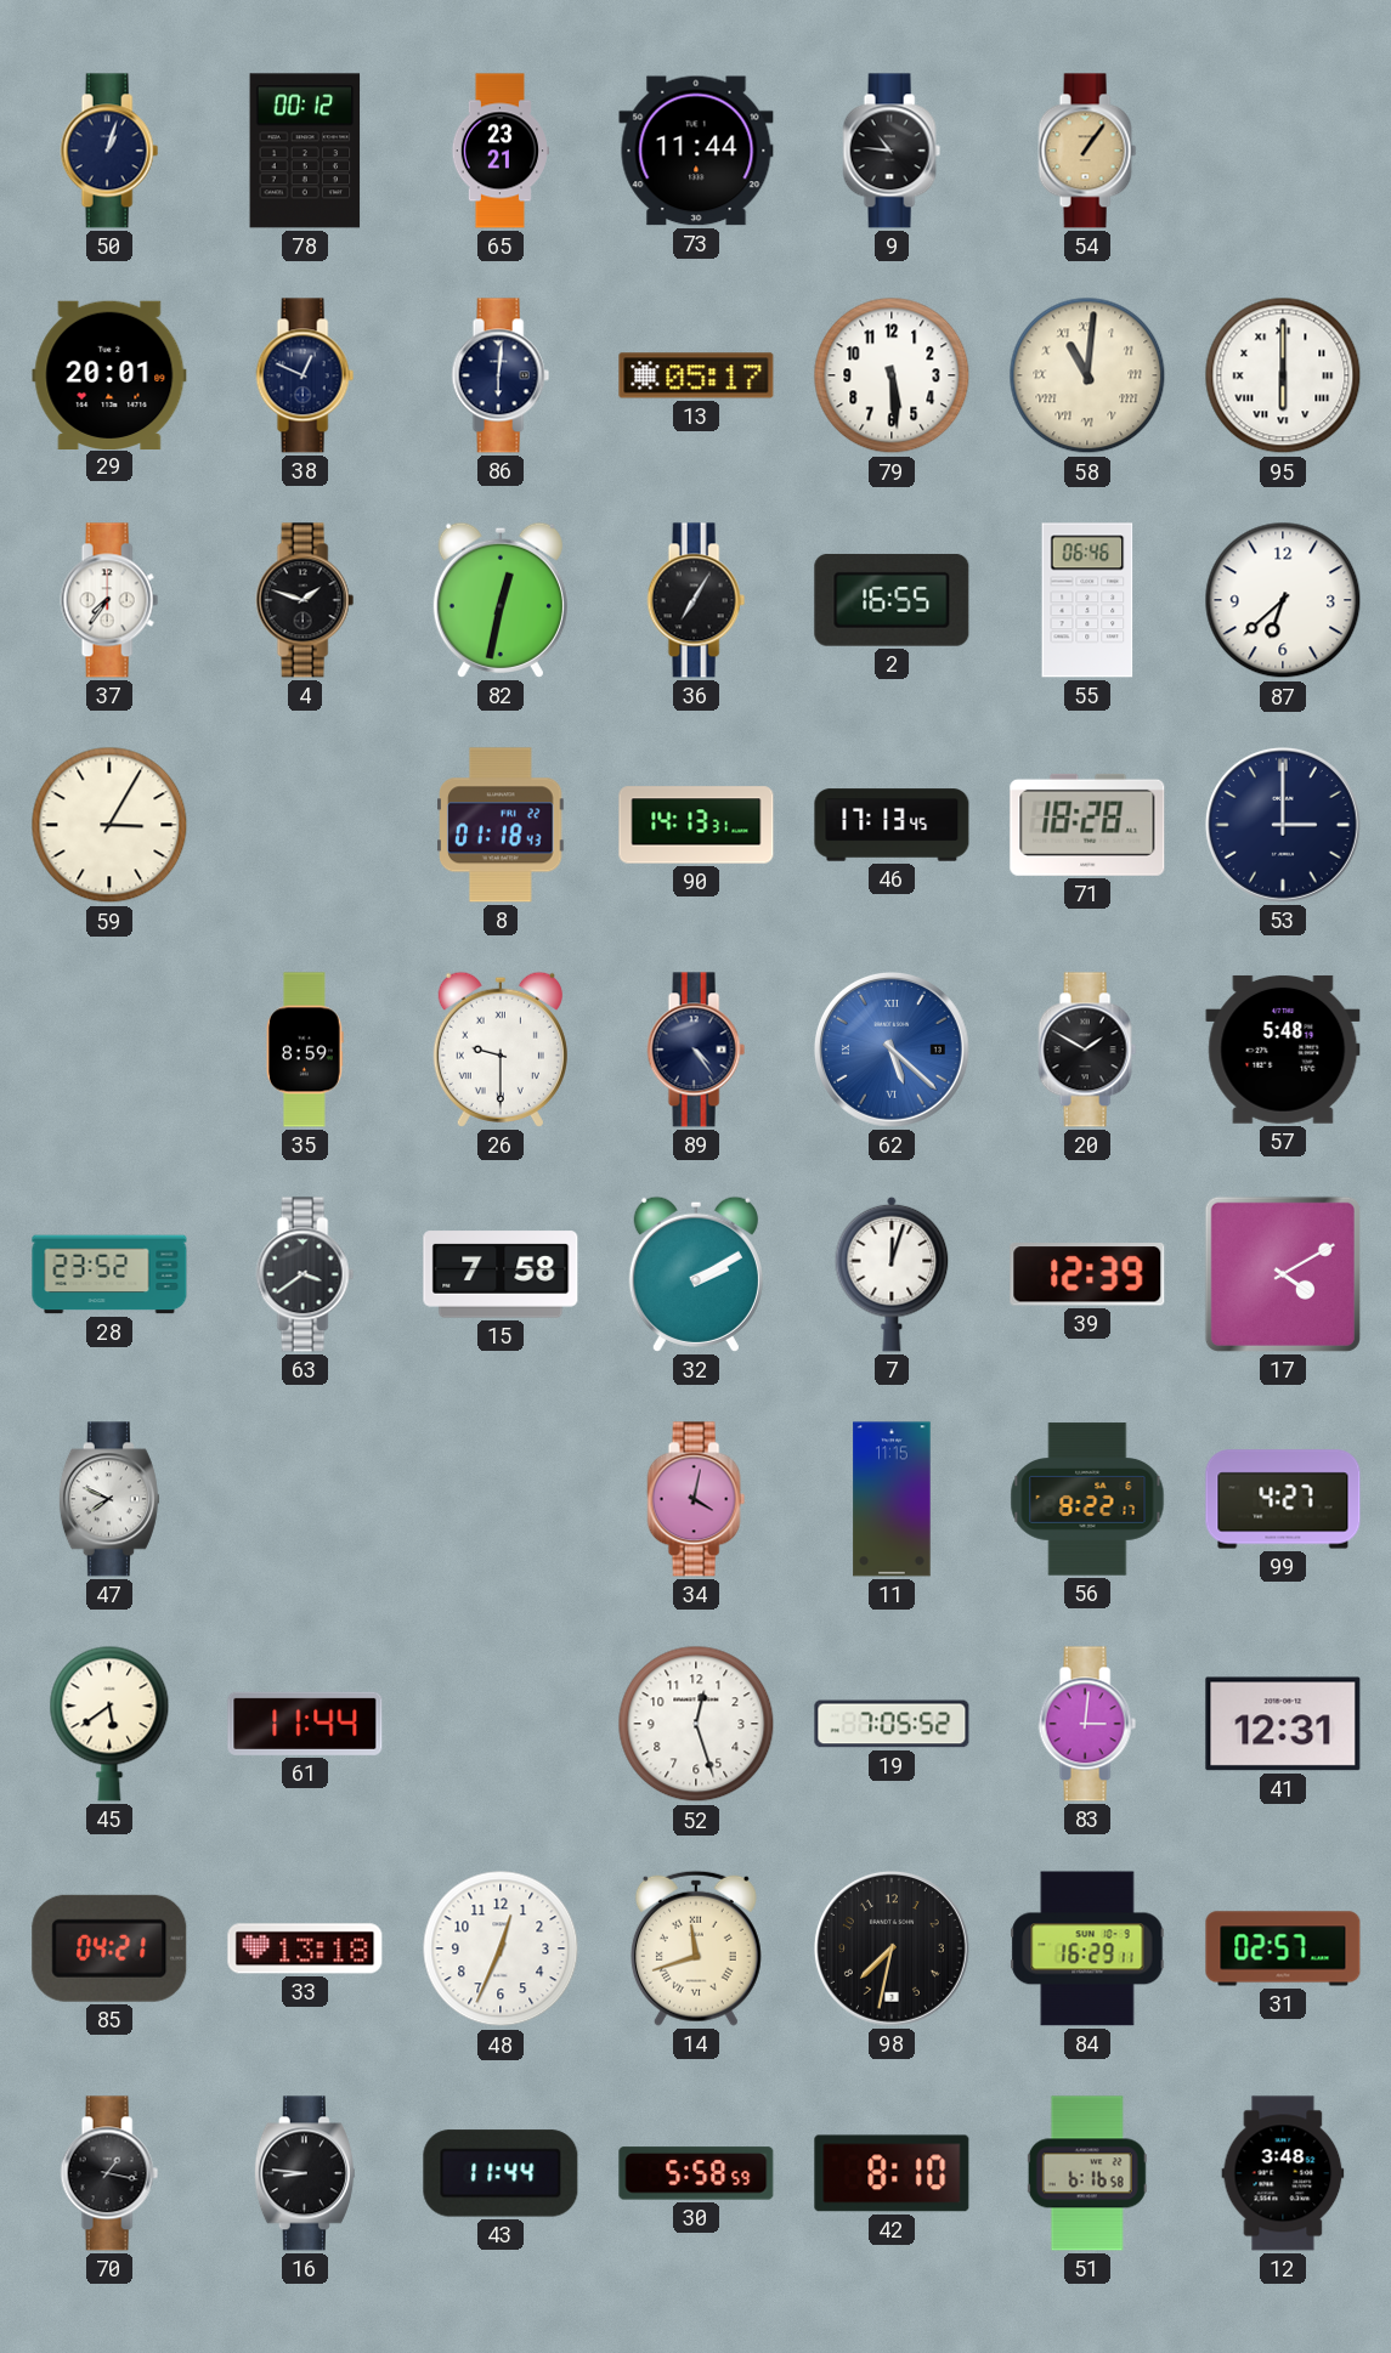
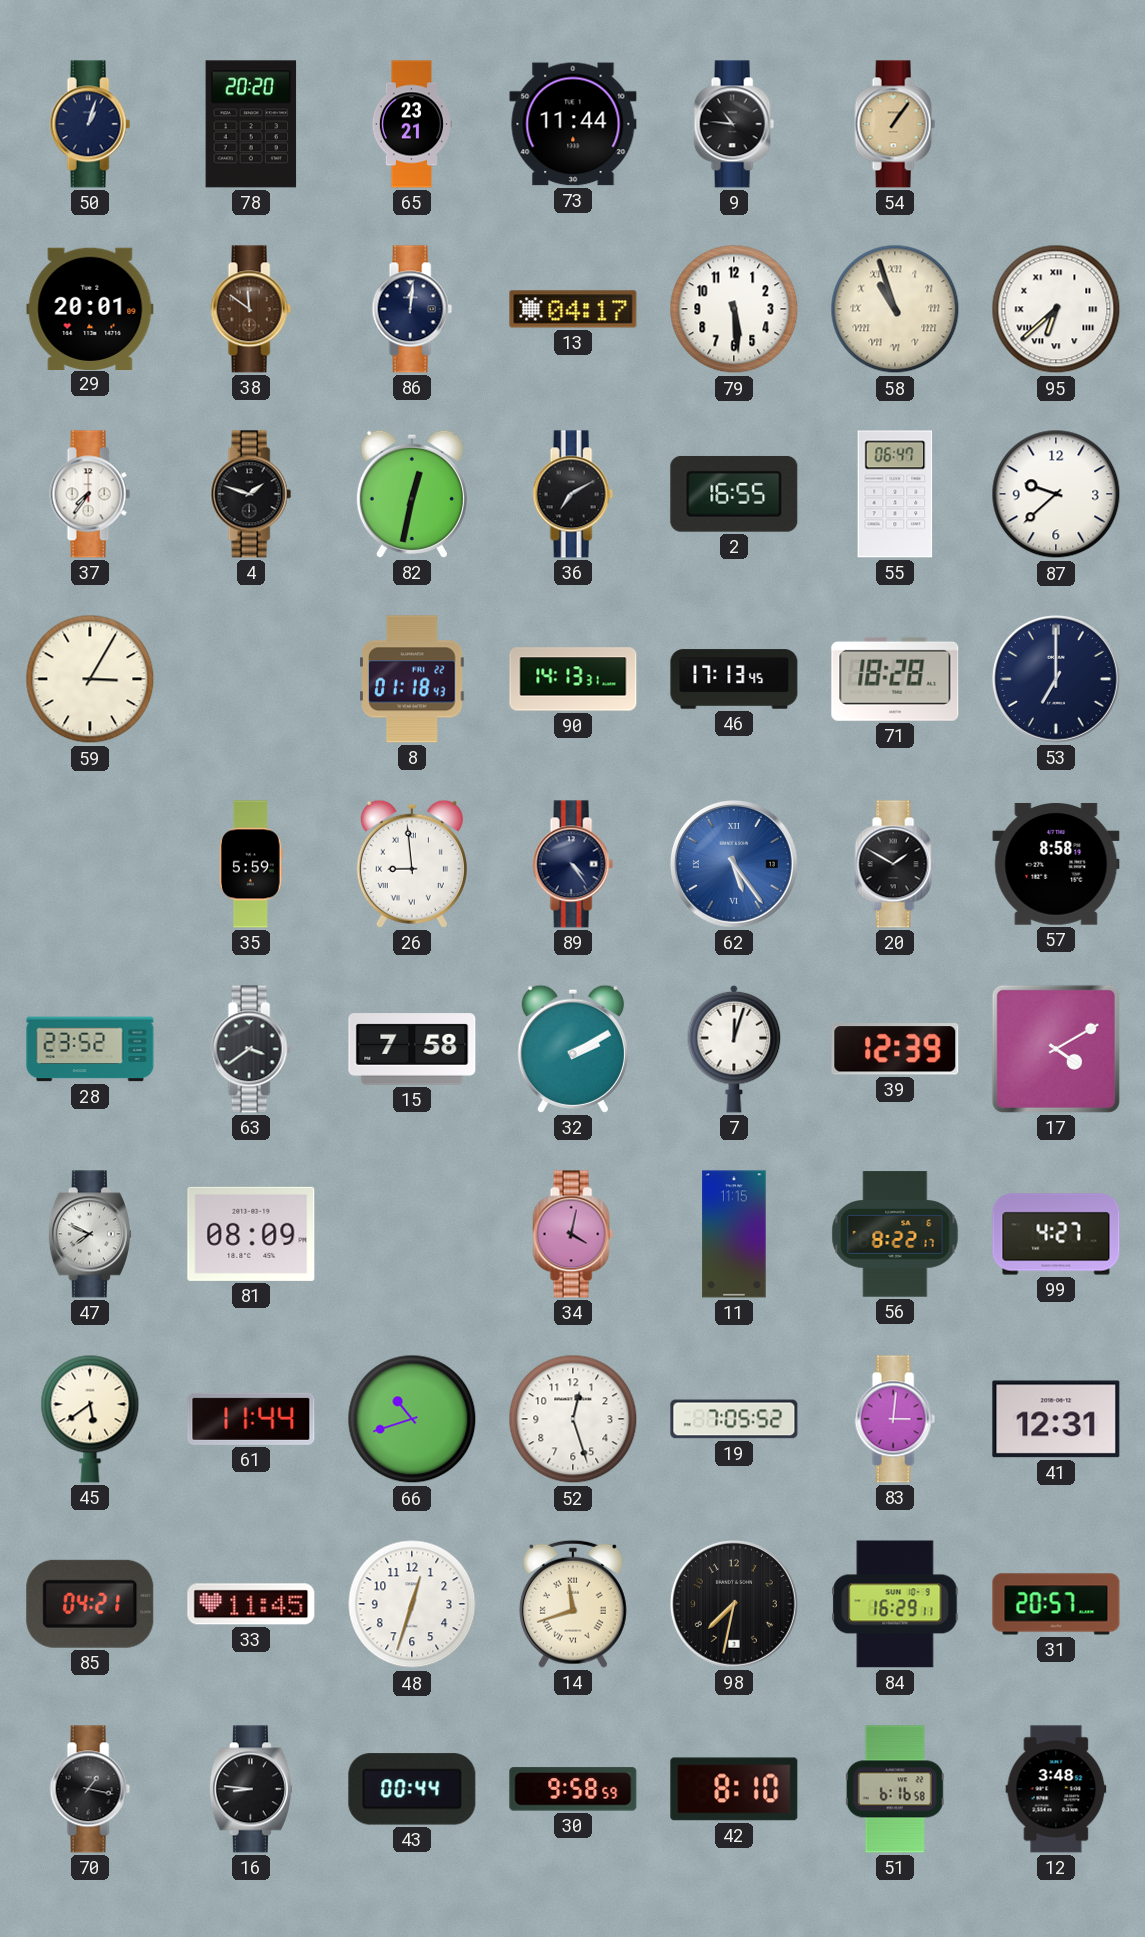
78: 00:12 -> 20:20
38: 12:49 -> 11:51
38 dial: navy -> brown
86: 6:01 -> 12:01
13: 05:17 -> 04:17
58: 11:01 -> 10:57
95: 6:00 -> 6:38
36: 7:05 -> 7:10
55: 06:46 -> 06:47
87: 6:38 -> 9:38
53: 3:00 -> 7:00
35: 8:59 -> 5:59
26: 9:30 -> 8:59
62: 5:22 -> 5:24
57: 5:48 -> 8:58
81: none -> 08:09
66: none -> 10:42
33: 13:18 -> 11:45
48: 12:34 -> 12:33
31: 02:57 -> 20:57
43: 11:44 -> 00:44
30: 5:58 -> 9:58
